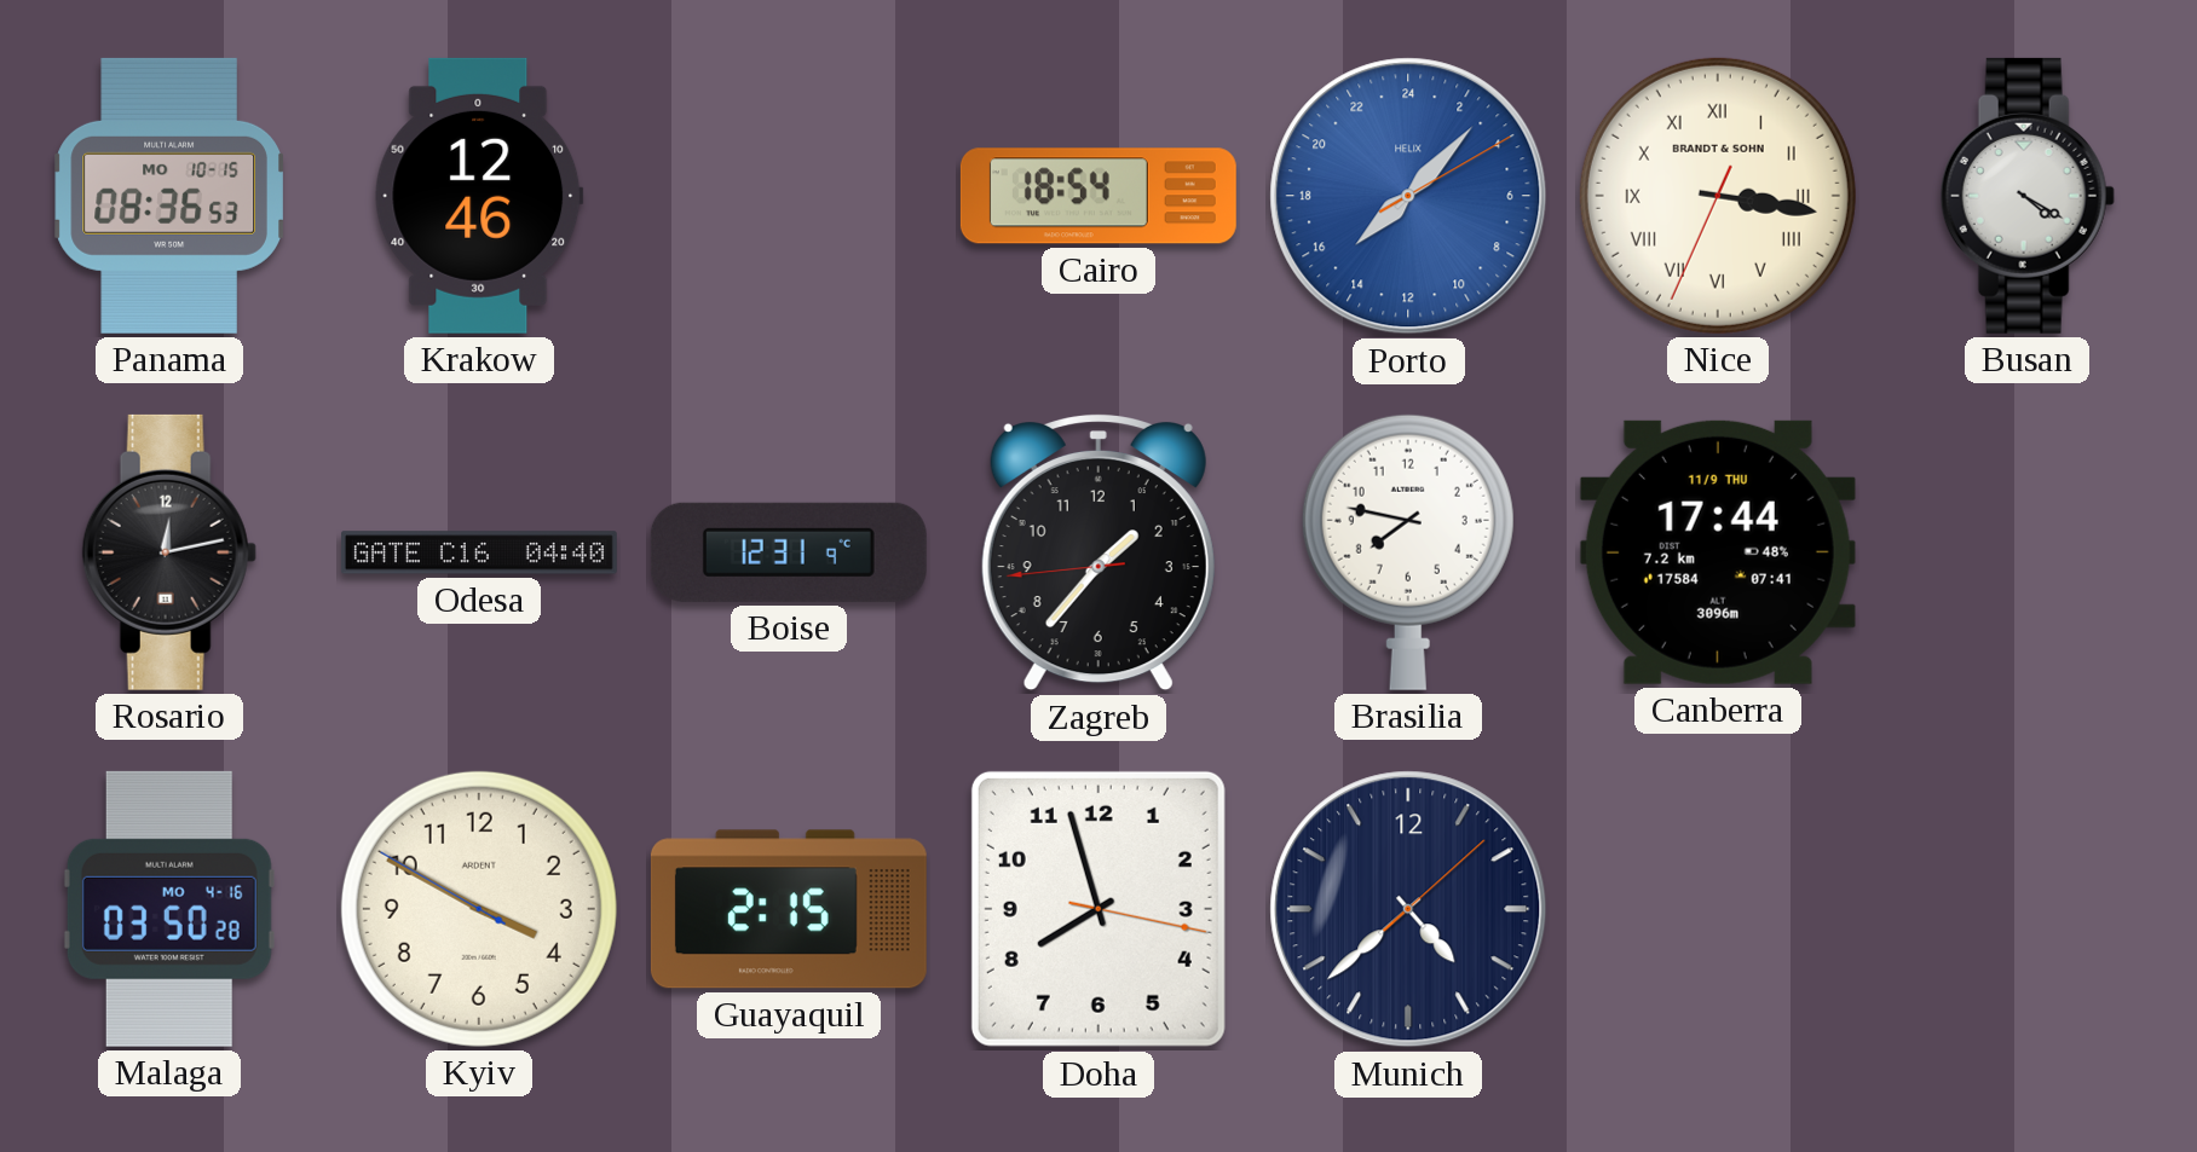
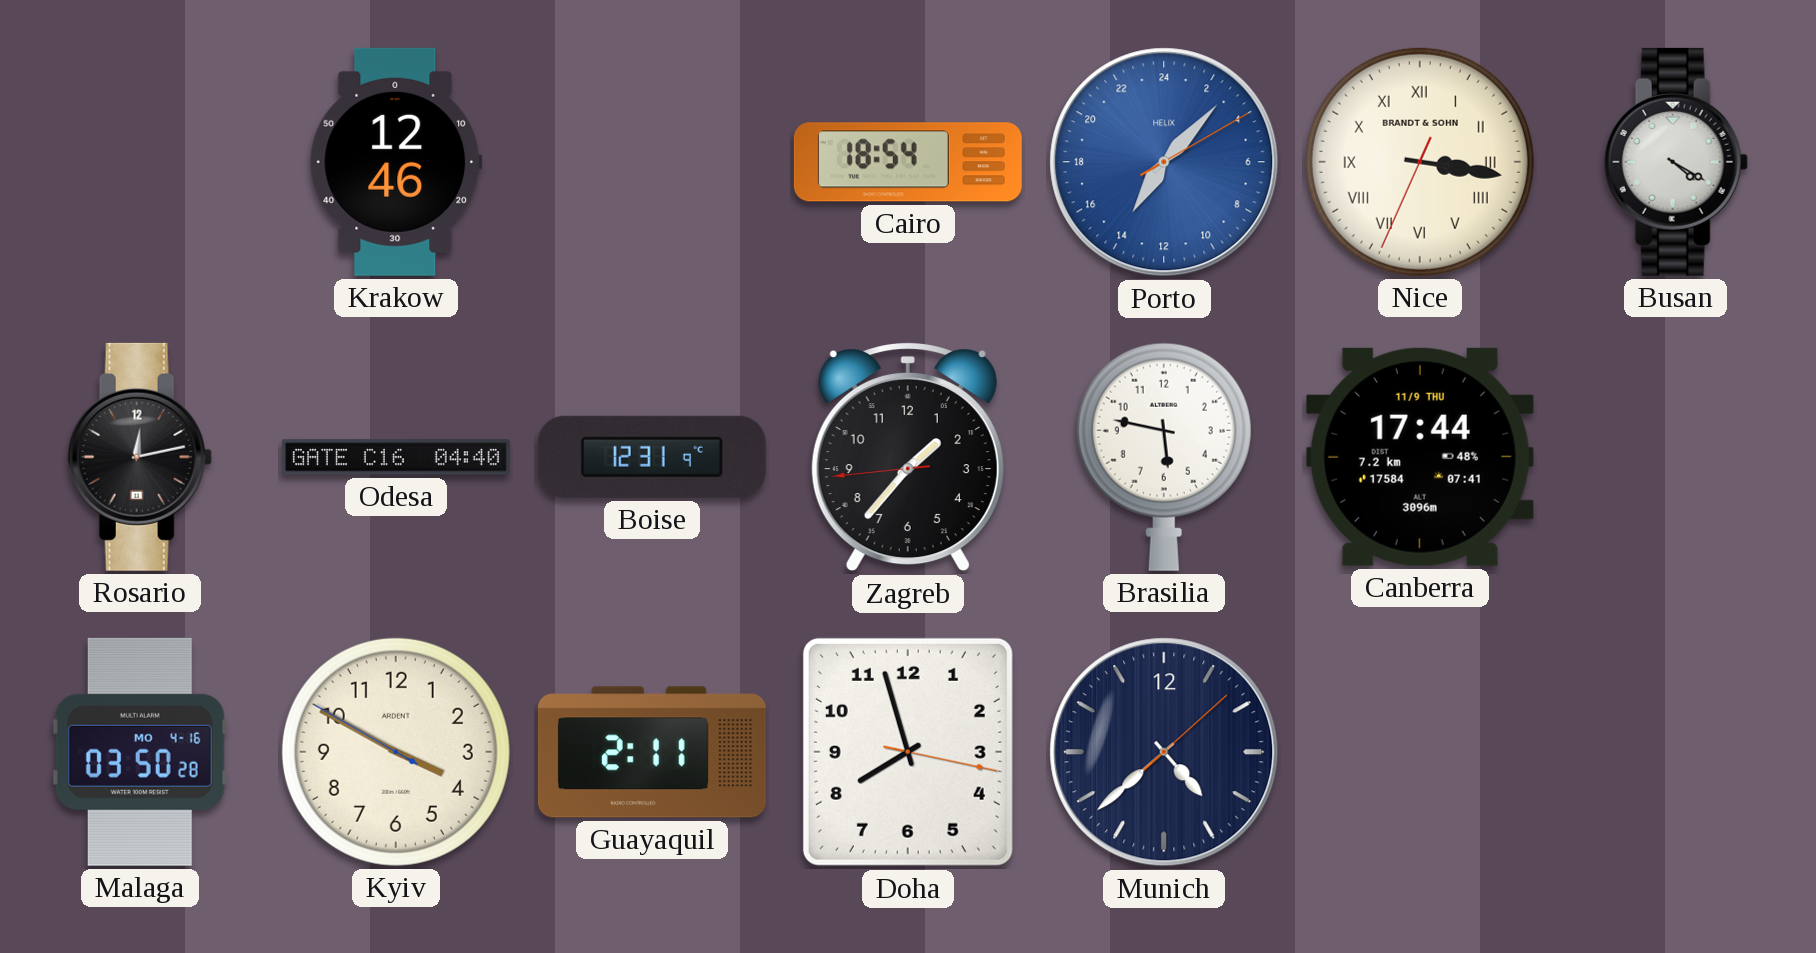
Panama: 08:36 -> none
Porto: 15:07 -> 14:07
Brasilia: 7:47 -> 5:47
Guayaquil: 2:15 -> 2:11
